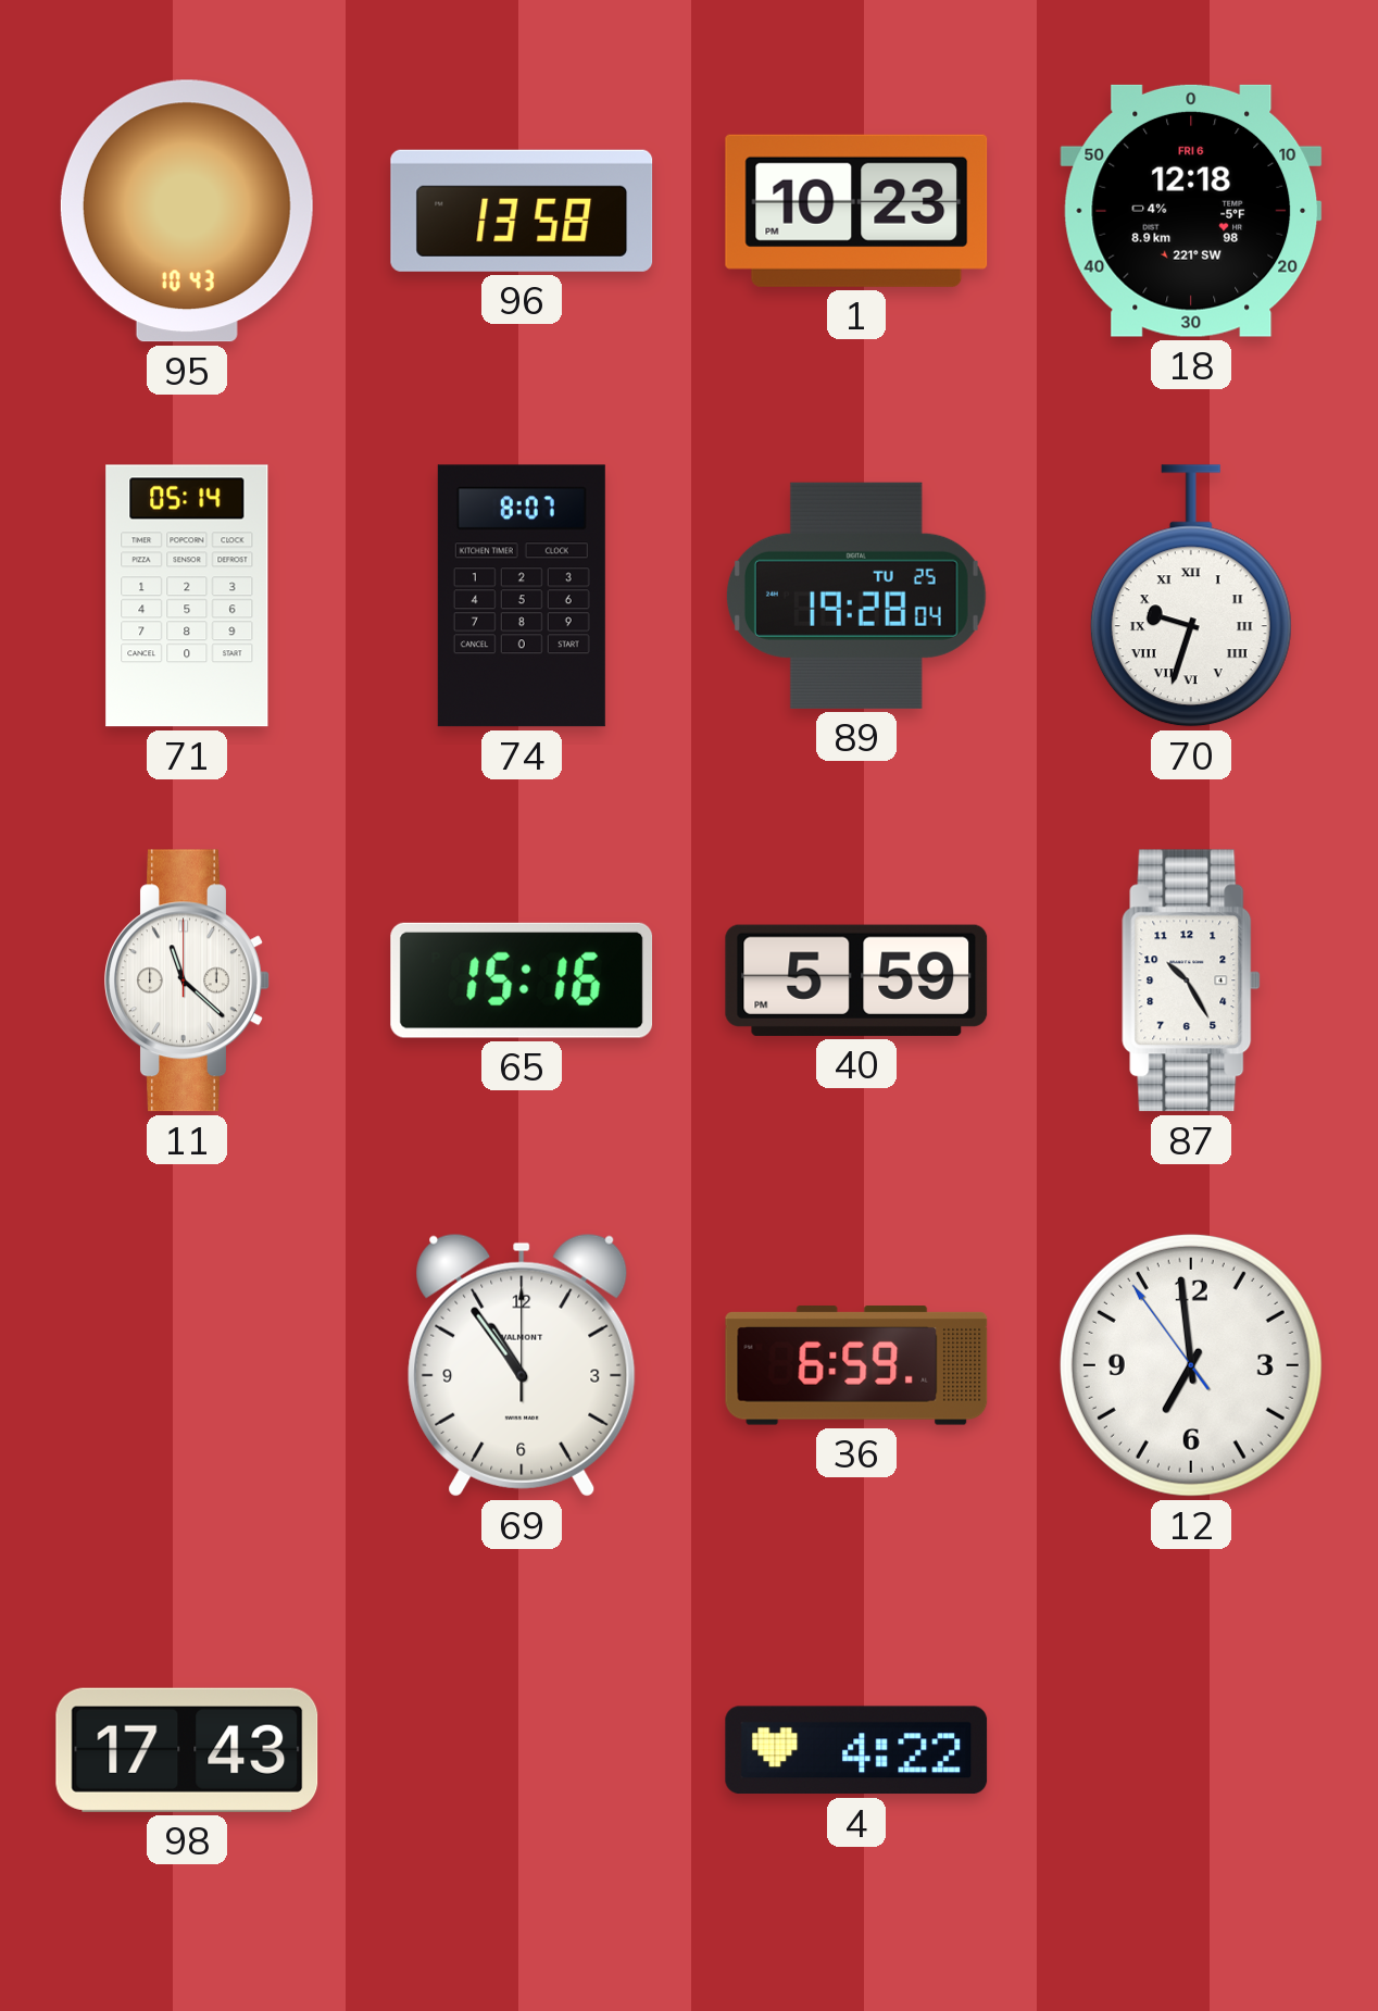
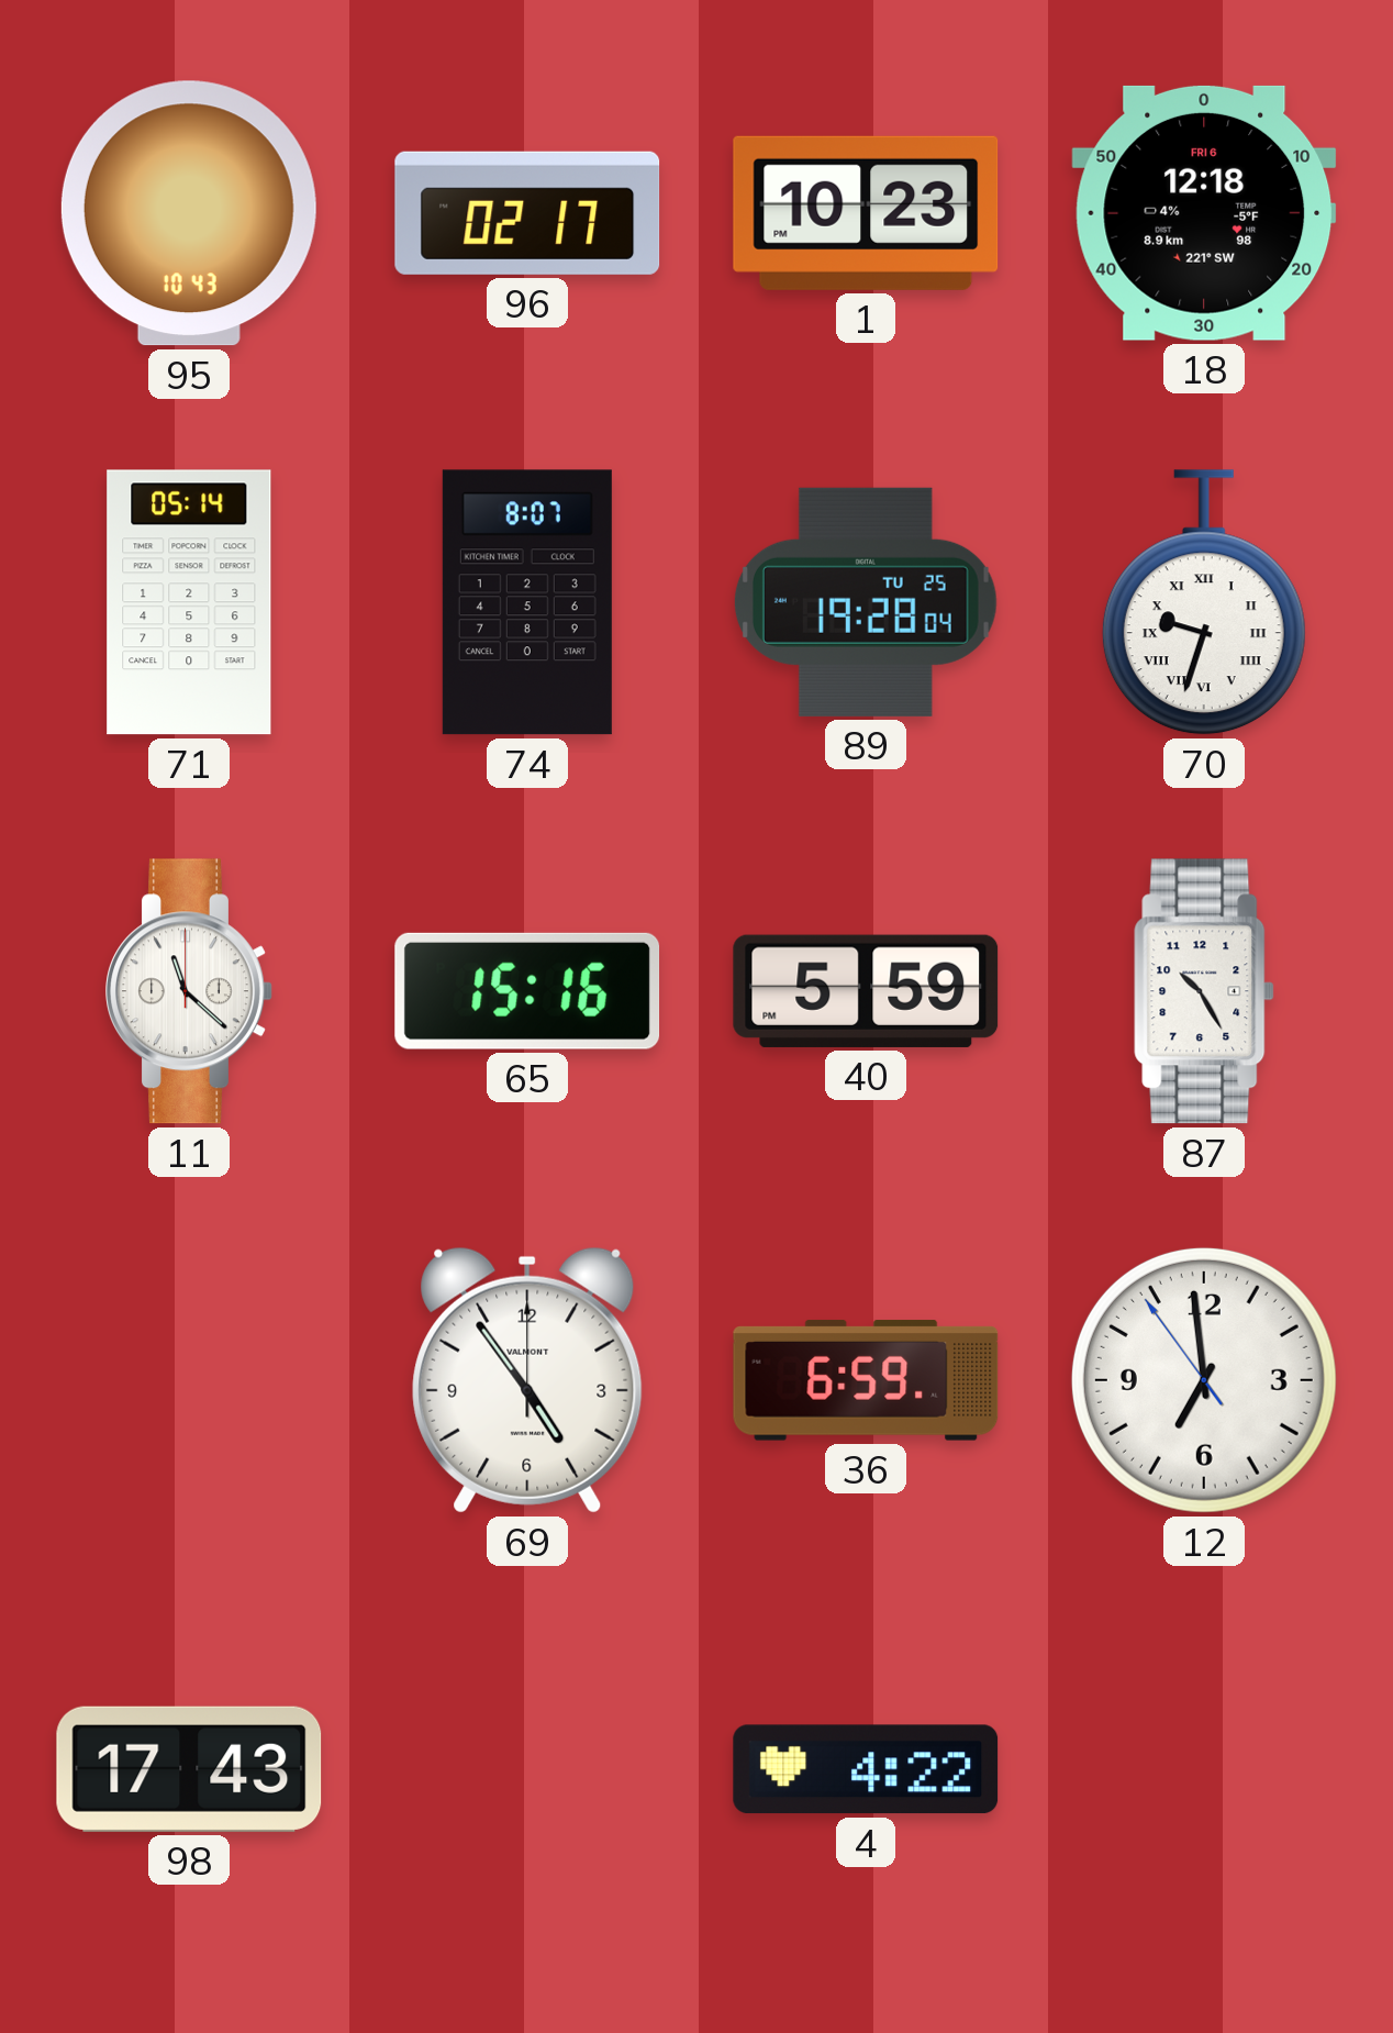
96: 13:58 -> 02:17
69: 10:54 -> 4:54
